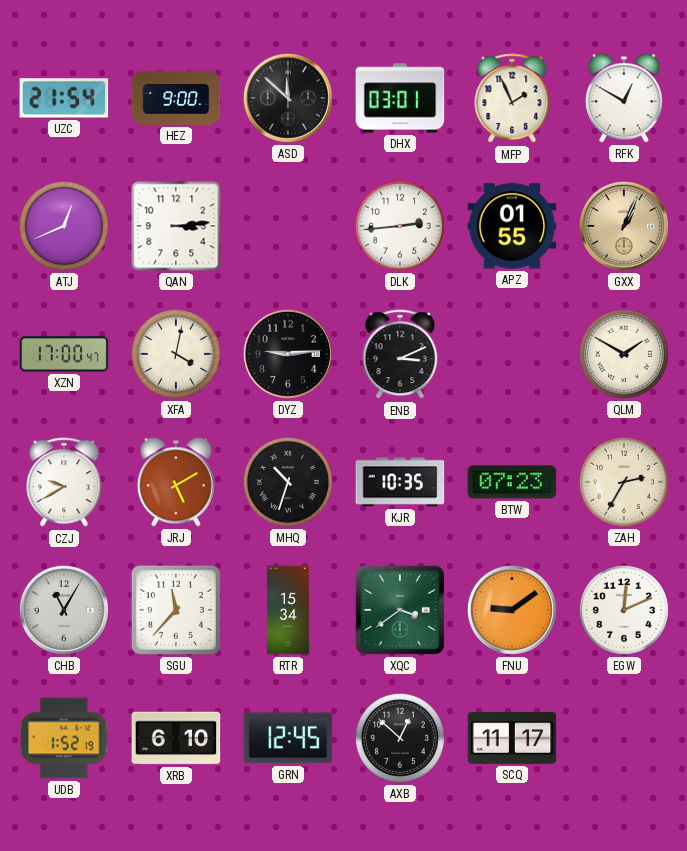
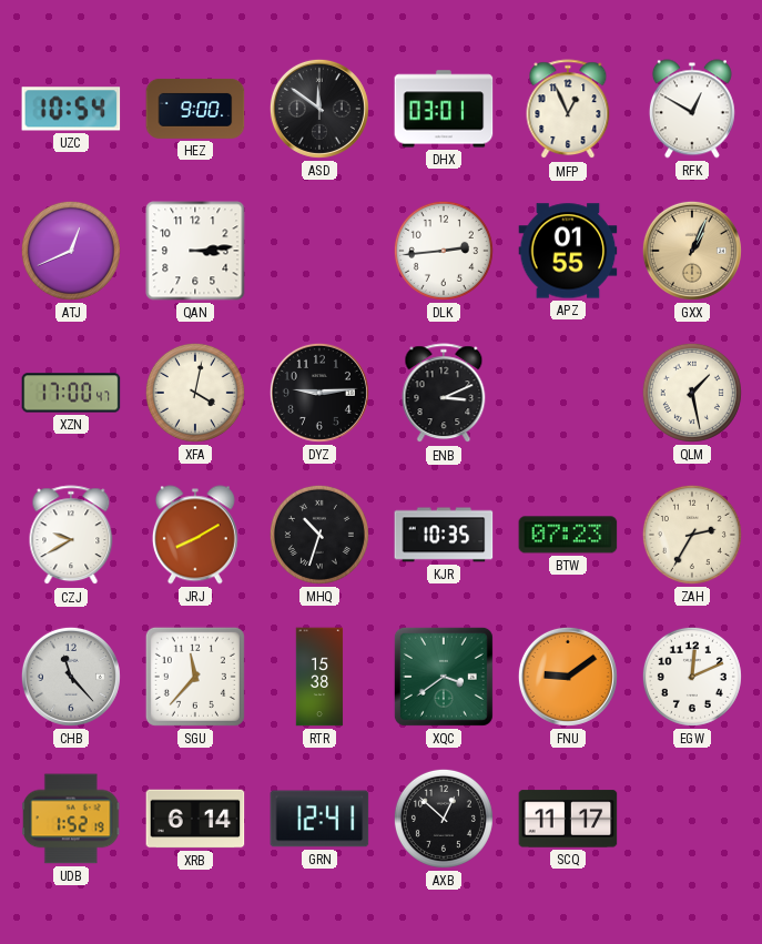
UZC: 21:54 -> 10:54
ASD: 11:52 -> 11:51
MFP: 1:56 -> 12:56
QLM: 1:50 -> 1:28
JRJ: 5:10 -> 8:10
CHB: 11:05 -> 11:23
RTR: 15:34 -> 15:38
XRB: 6:10 -> 6:14
GRN: 12:45 -> 12:41
